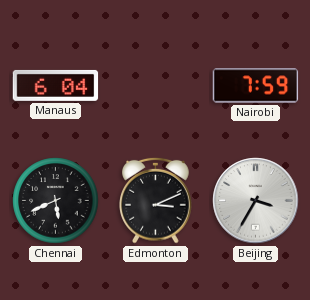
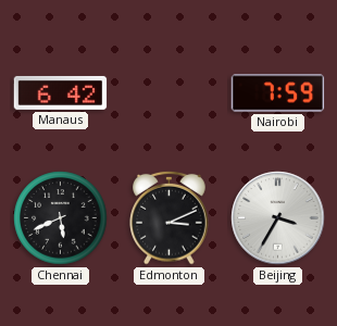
Manaus: 6:04 -> 6:42
